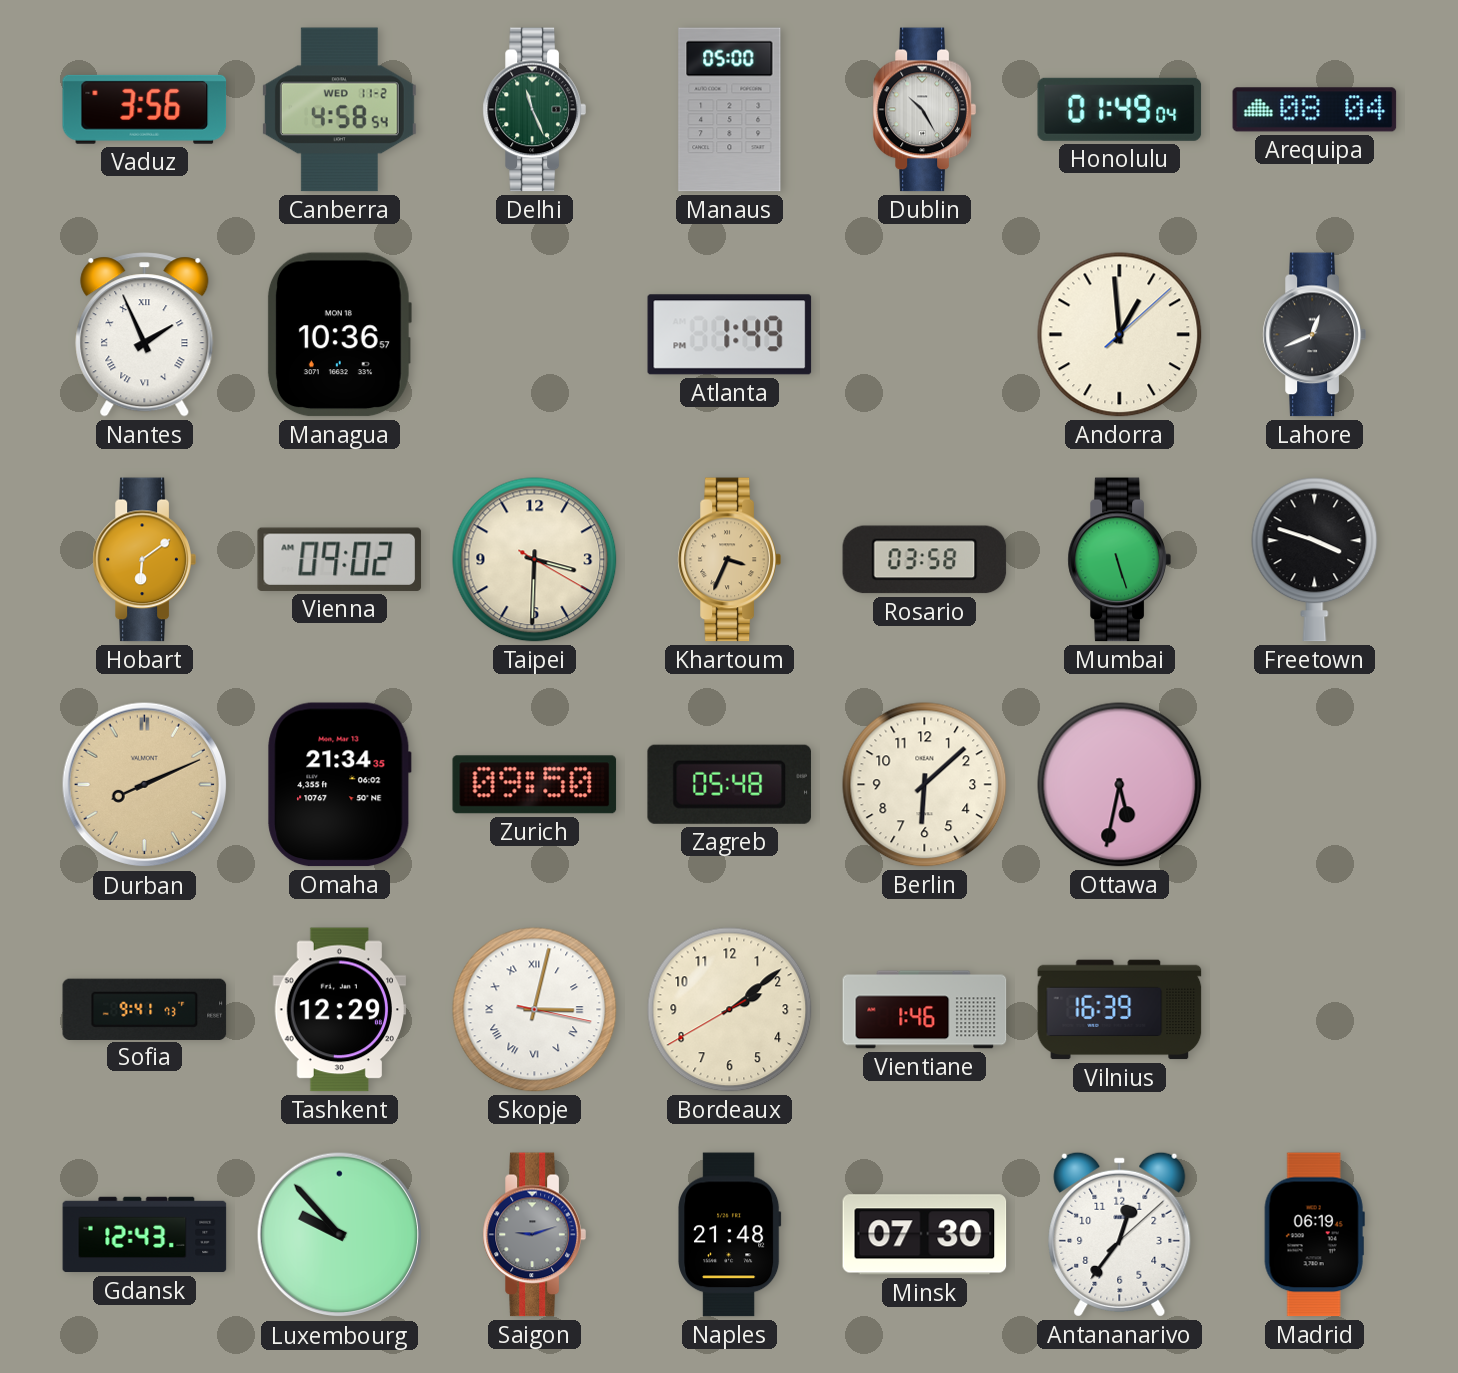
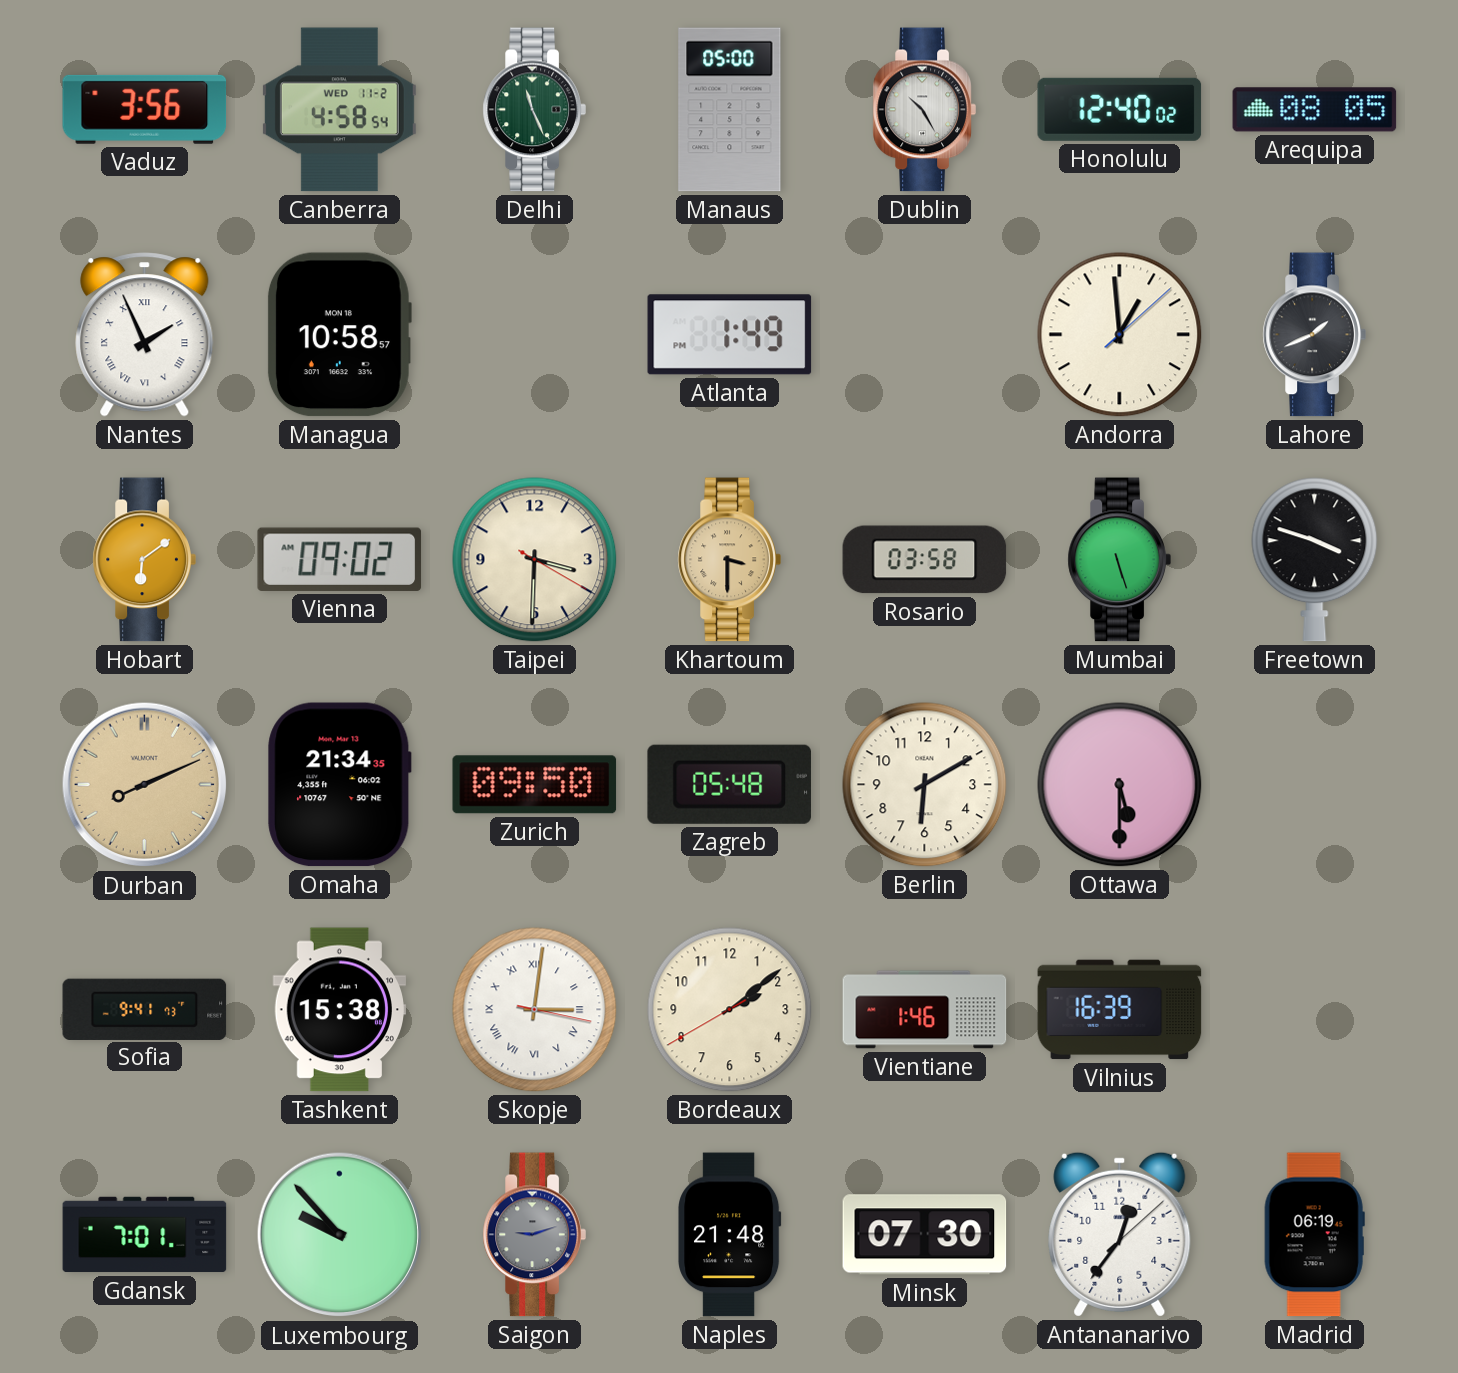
Honolulu: 01:49 -> 12:40
Arequipa: 08:04 -> 08:05
Managua: 10:36 -> 10:58
Lahore: 12:41 -> 1:41
Khartoum: 3:34 -> 3:30
Berlin: 6:08 -> 6:10
Ottawa: 5:32 -> 5:30
Tashkent: 12:29 -> 15:38
Skopje: 3:02 -> 3:01
Gdansk: 12:43 -> 7:01
